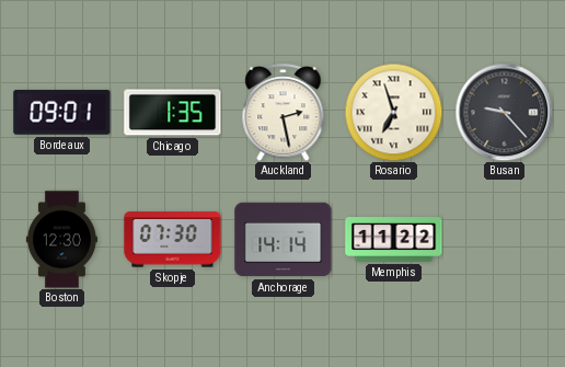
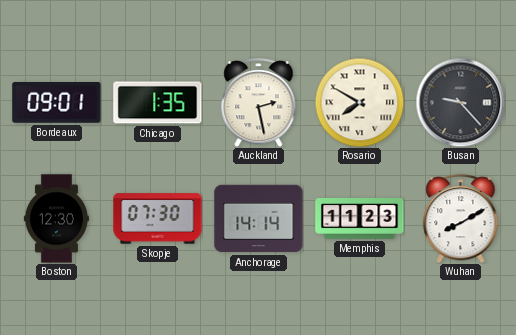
Rosario: 6:57 -> 7:50
Memphis: 11:22 -> 11:23
Wuhan: none -> 8:10
